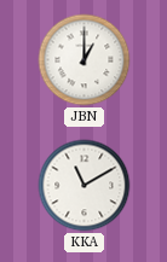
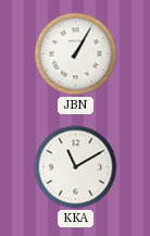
JBN: 1:00 -> 1:05
